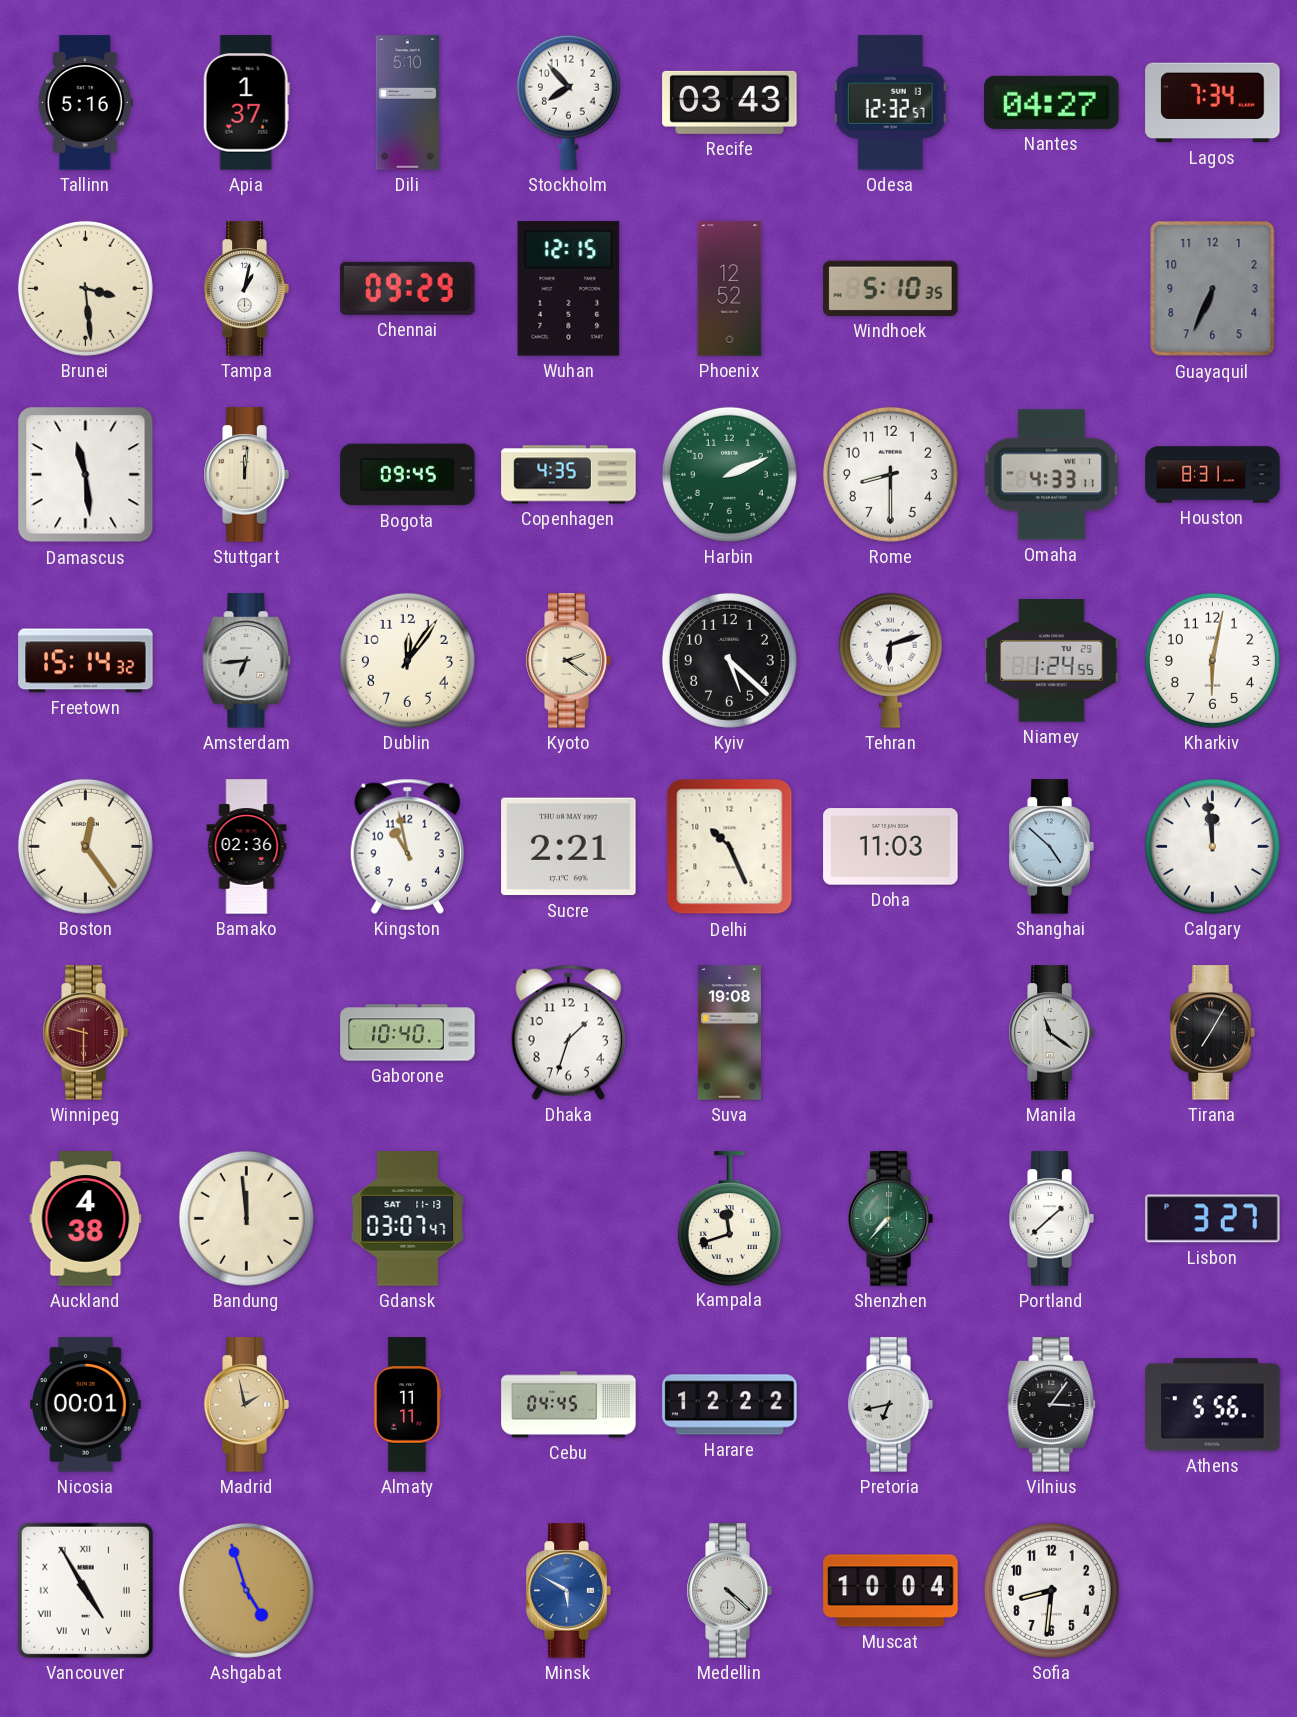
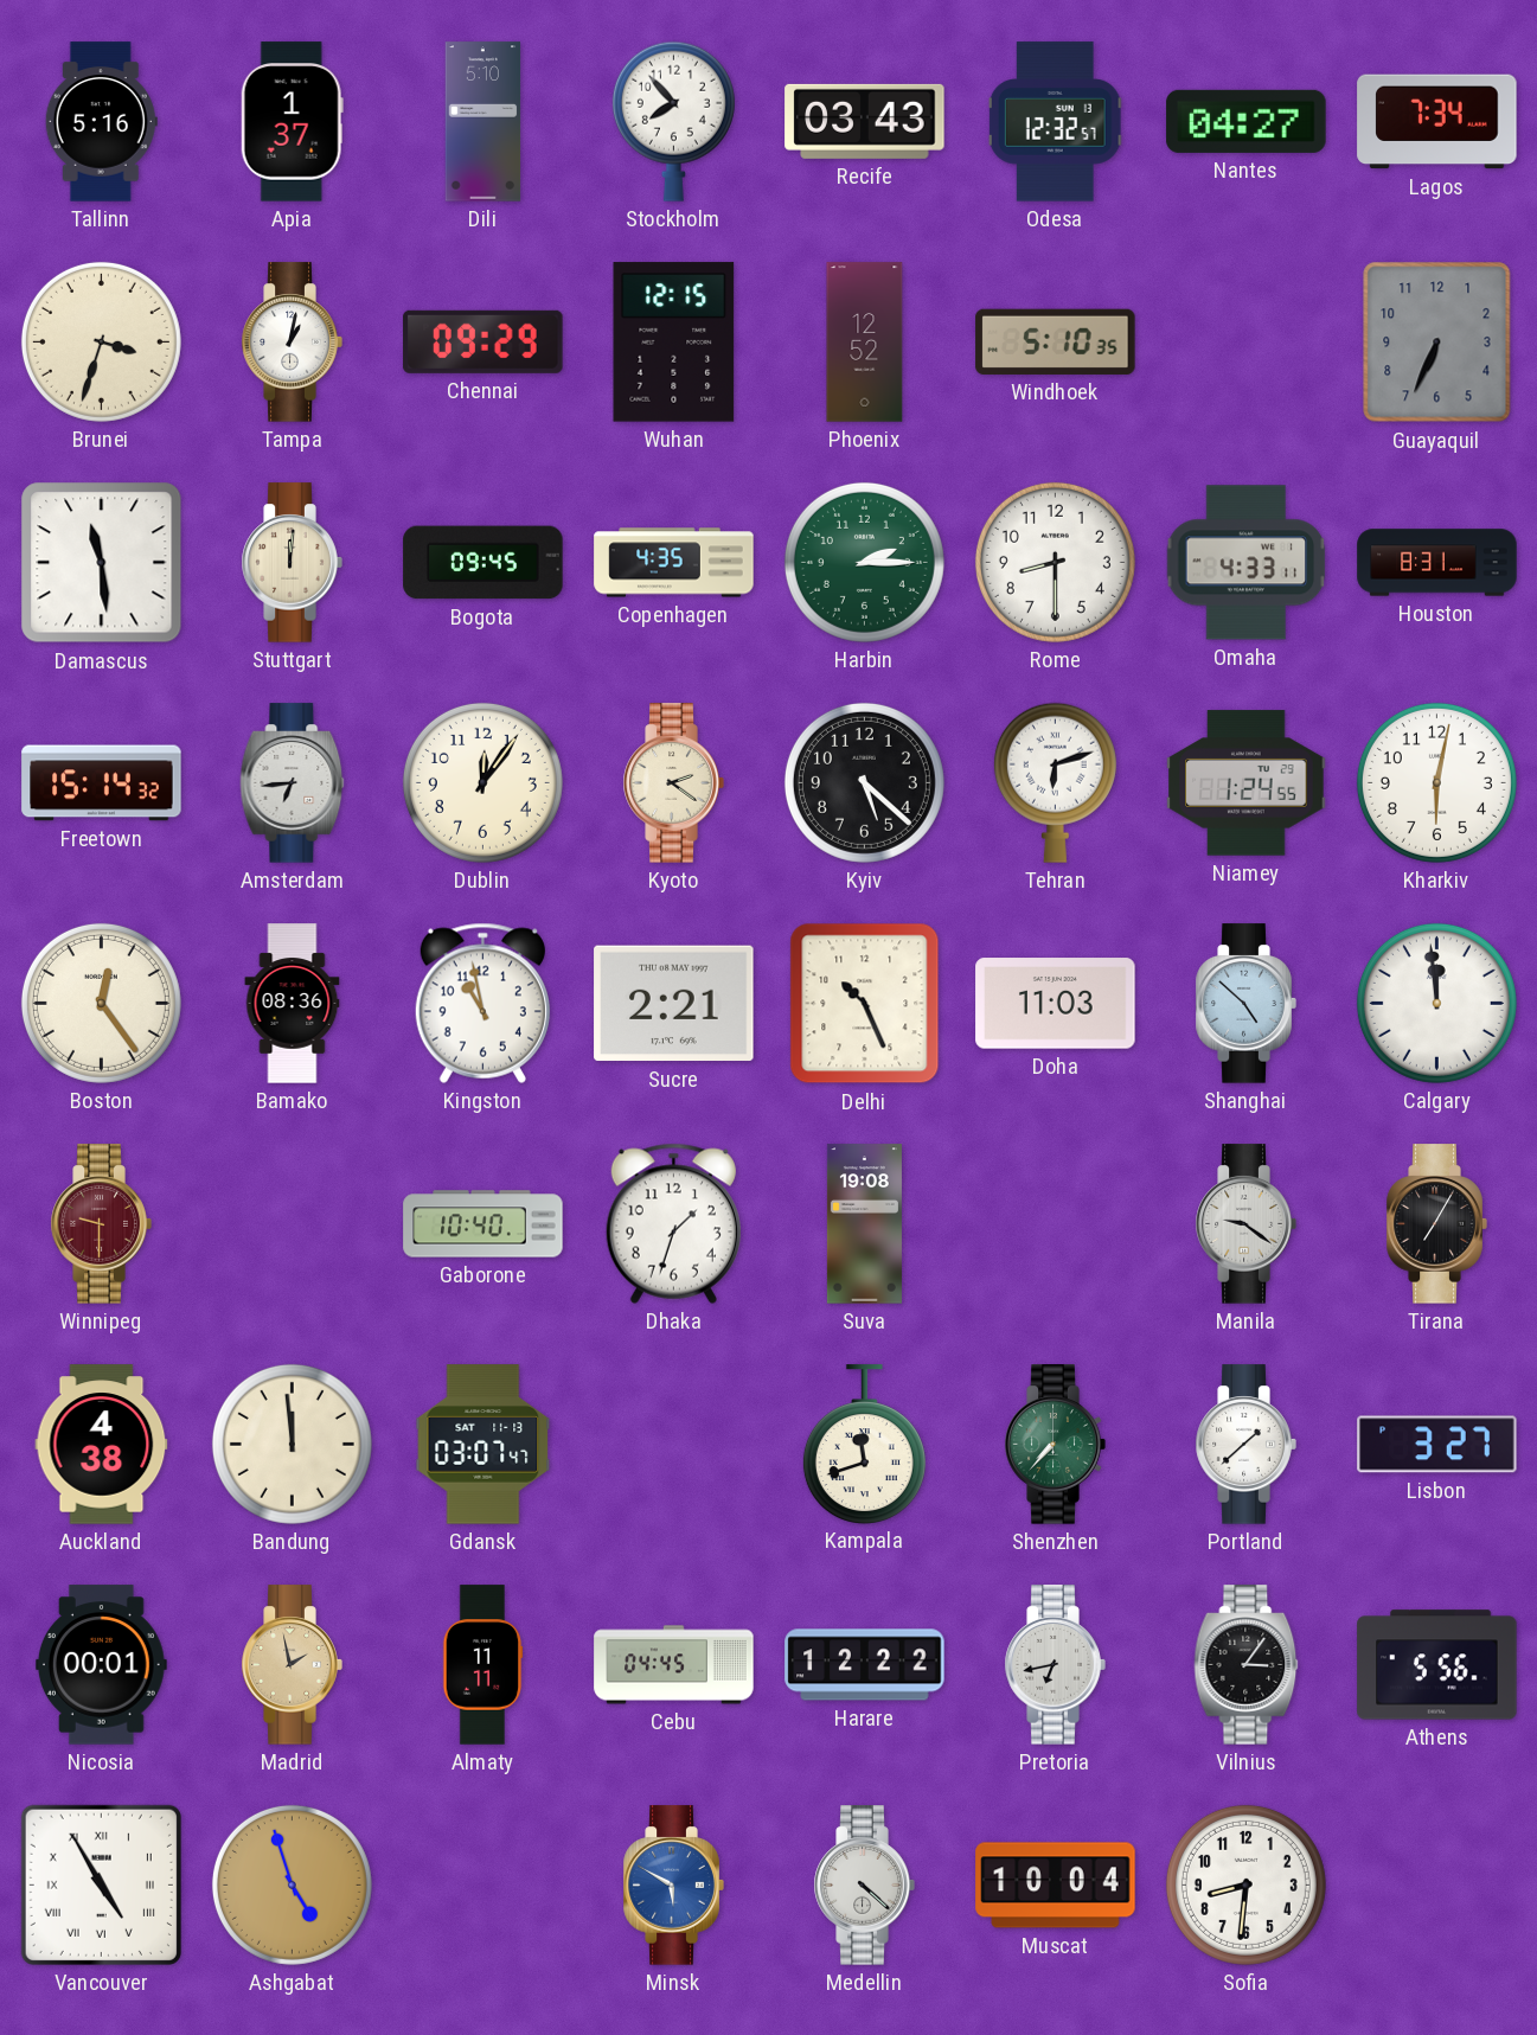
Brunei: 3:29 -> 3:33
Harbin: 2:11 -> 2:15
Bamako: 02:36 -> 08:36
Manila: 11:21 -> 9:21
